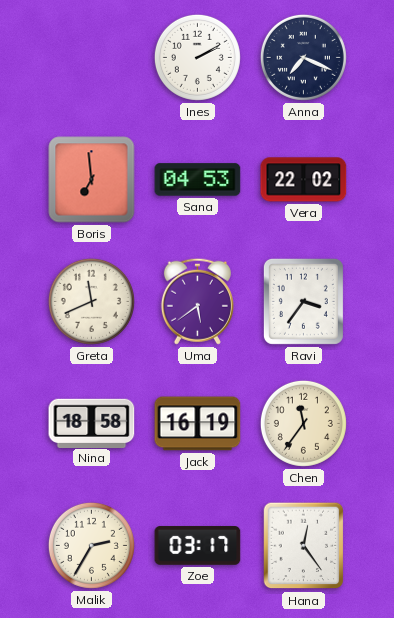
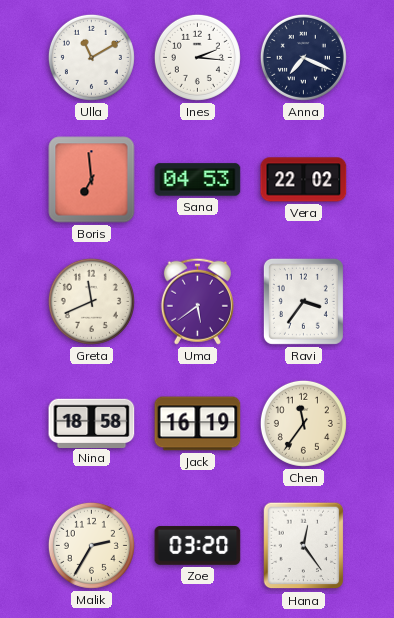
Ulla: none -> 11:10
Ines: 2:10 -> 2:16
Zoe: 03:17 -> 03:20
